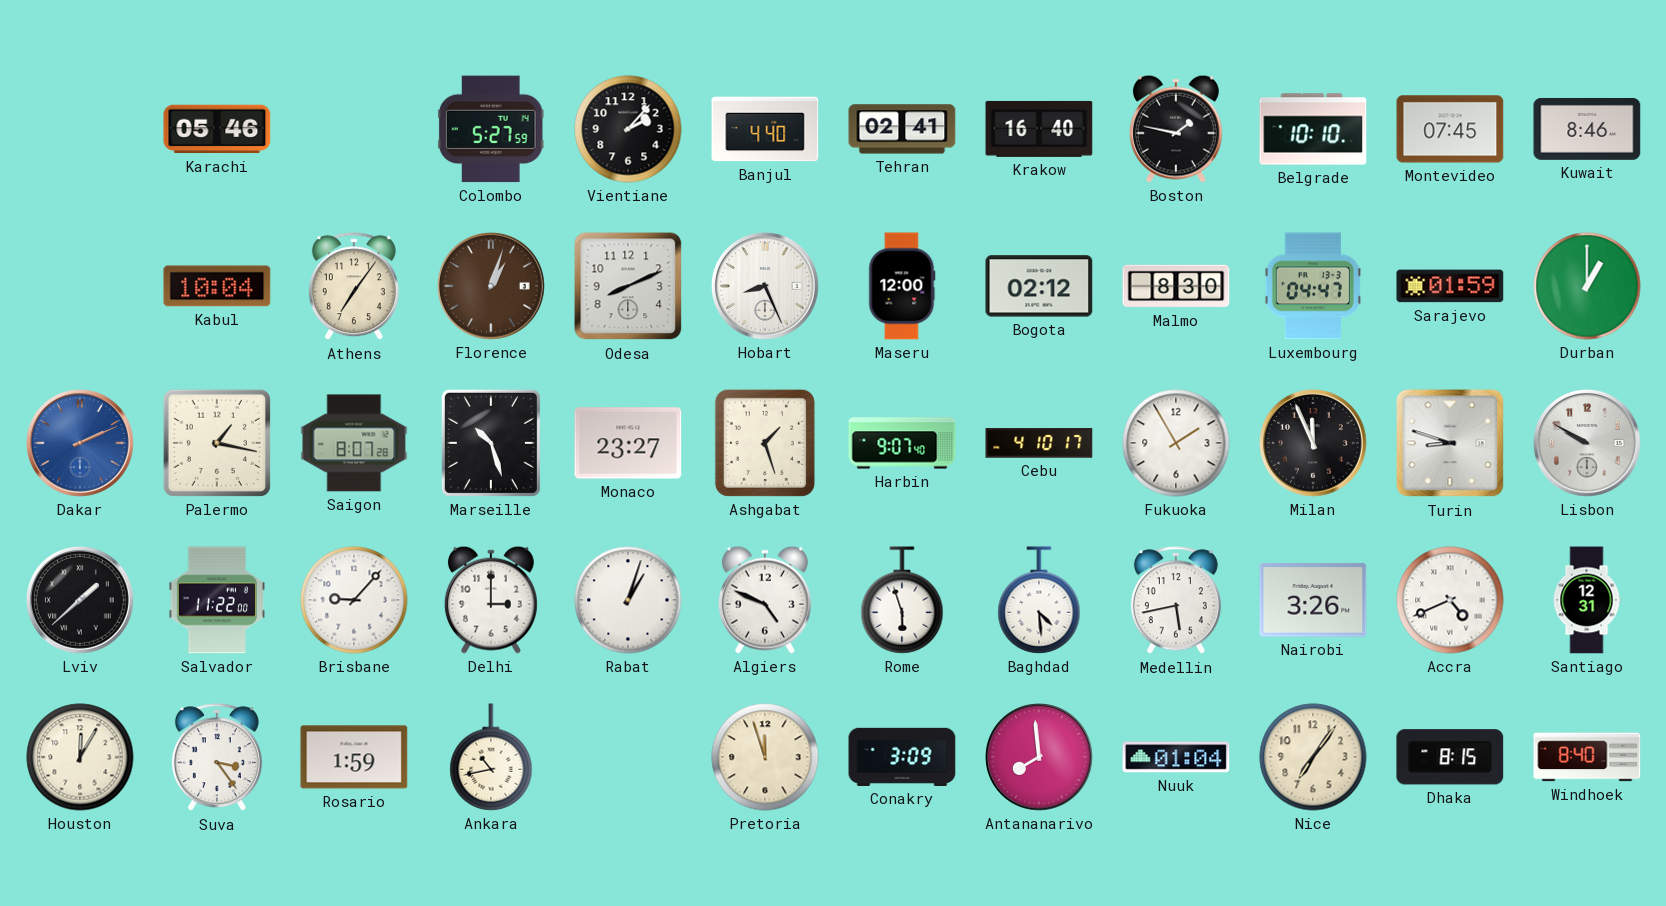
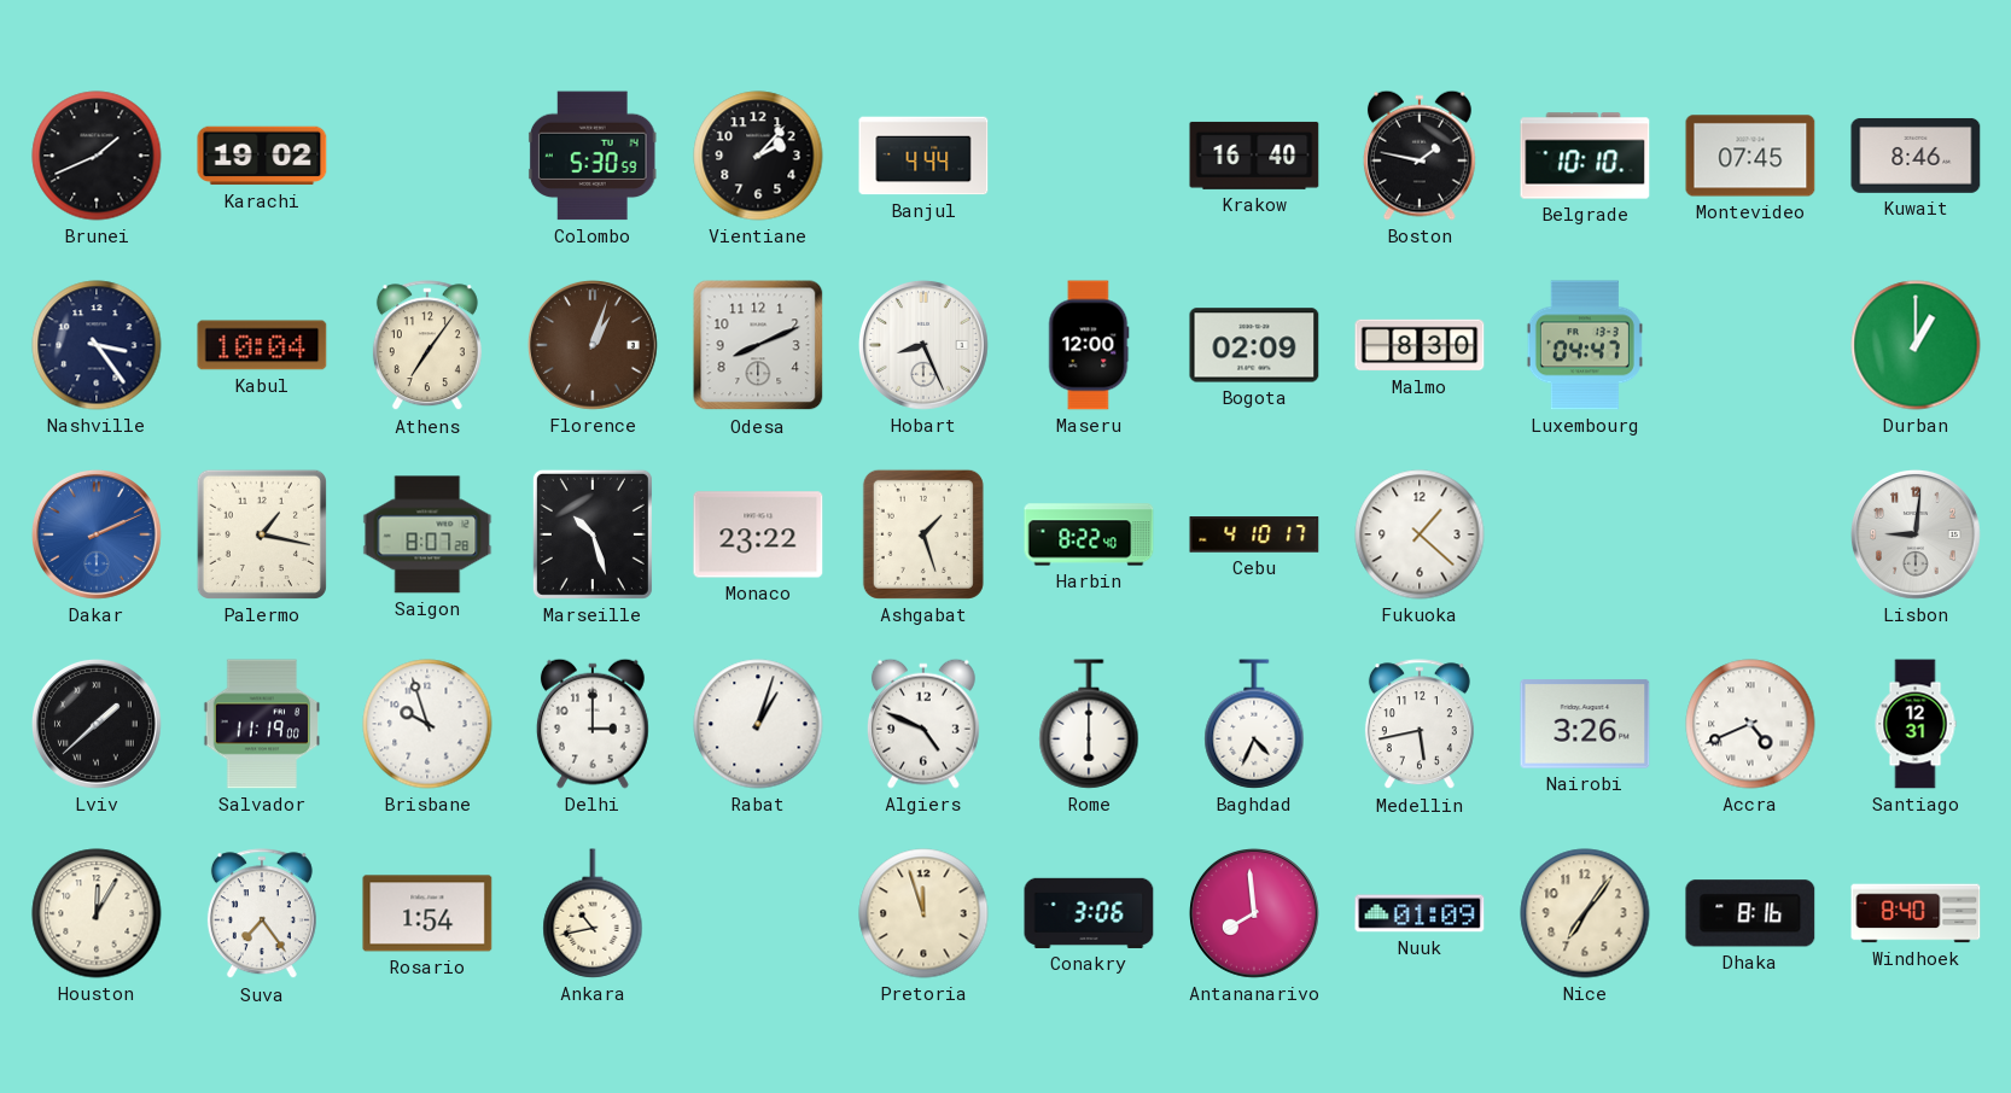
Brunei: none -> 1:41
Karachi: 05:46 -> 19:02
Colombo: 5:27 -> 5:30
Banjul: 4:40 -> 4:44
Tehran: 02:41 -> none
Nashville: none -> 3:24
Bogota: 02:12 -> 02:09
Sarajevo: 01:59 -> none
Monaco: 23:27 -> 23:22
Harbin: 9:07 -> 8:22
Fukuoka: 1:55 -> 1:22
Milan: 11:56 -> none
Turin: 8:48 -> none
Lisbon: 9:50 -> 9:01
Salvador: 11:22 -> 11:19
Brisbane: 9:07 -> 9:57
Rome: 5:57 -> 6:00
Baghdad: 4:29 -> 4:34
Suva: 3:24 -> 7:24
Rosario: 1:59 -> 1:54
Conakry: 3:09 -> 3:06
Nuuk: 01:04 -> 01:09
Dhaka: 8:15 -> 8:16
